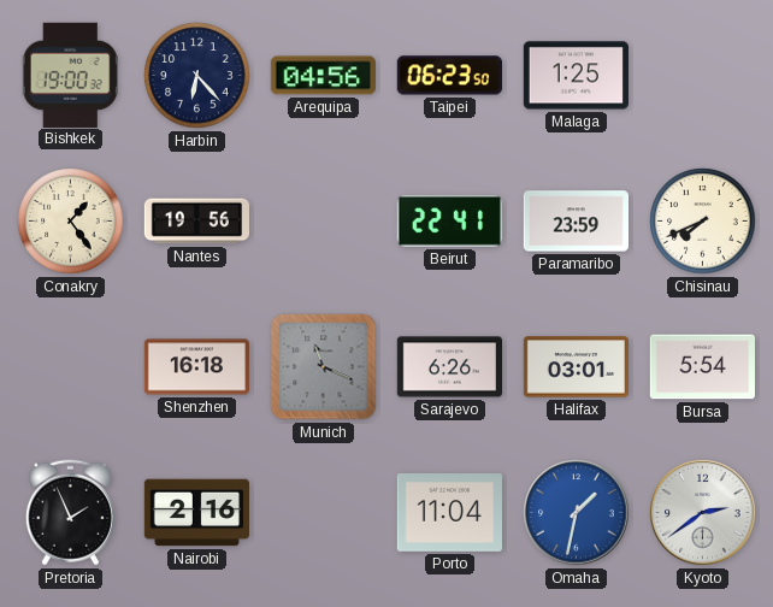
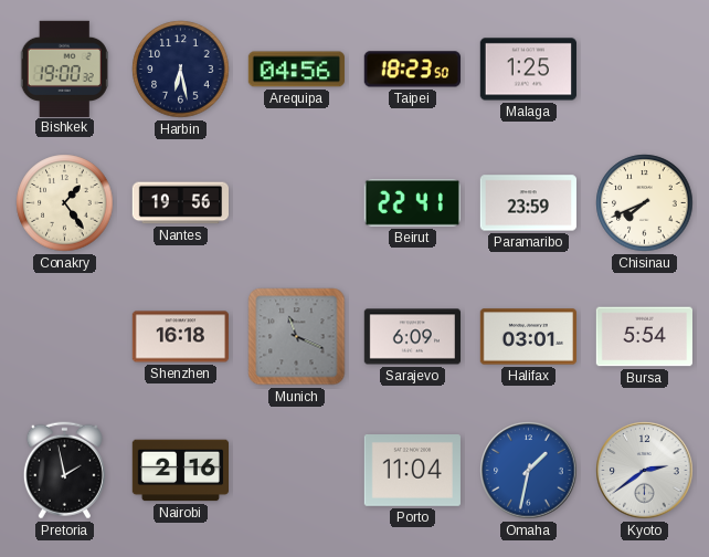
Harbin: 6:23 -> 6:28
Taipei: 06:23 -> 18:23
Sarajevo: 6:26 -> 6:09
Pretoria: 1:56 -> 1:58
